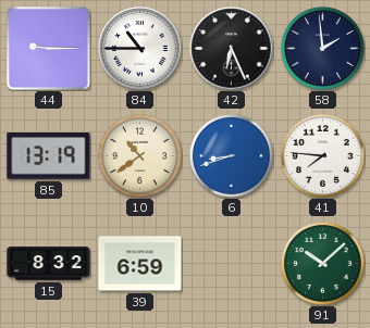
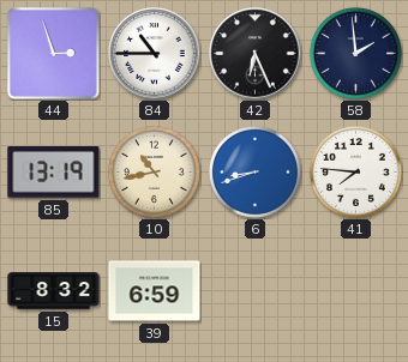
44: 9:15 -> 2:57
10: 10:39 -> 10:43
91: 10:08 -> none
